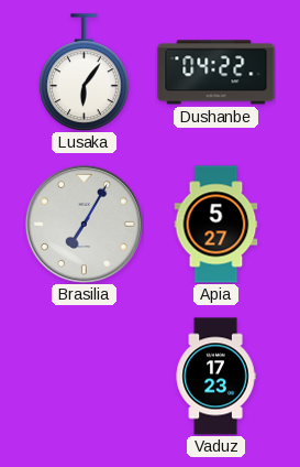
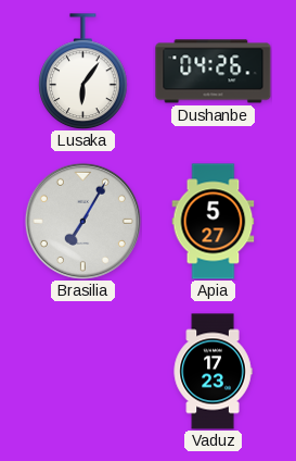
Dushanbe: 04:22 -> 04:26
